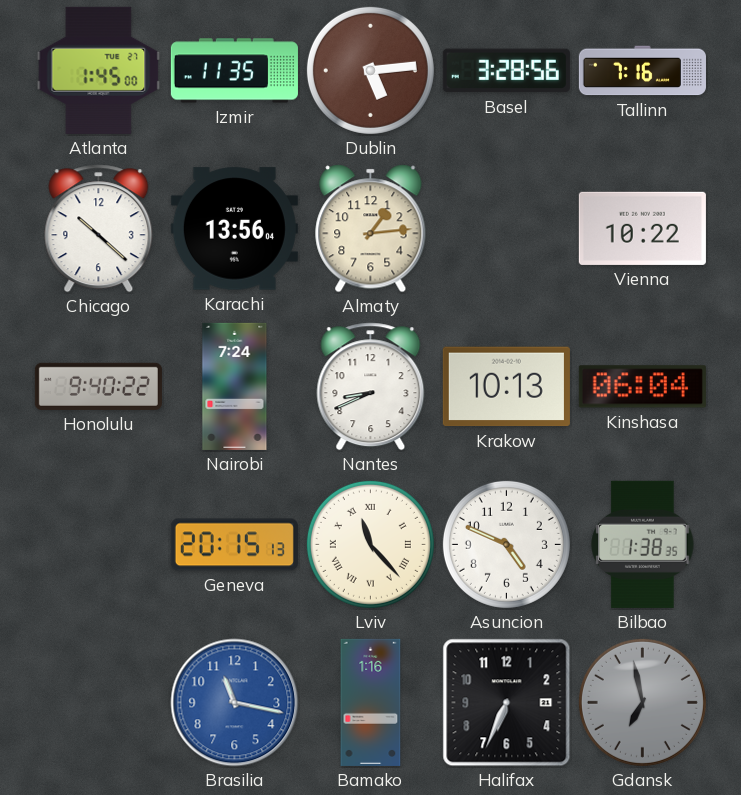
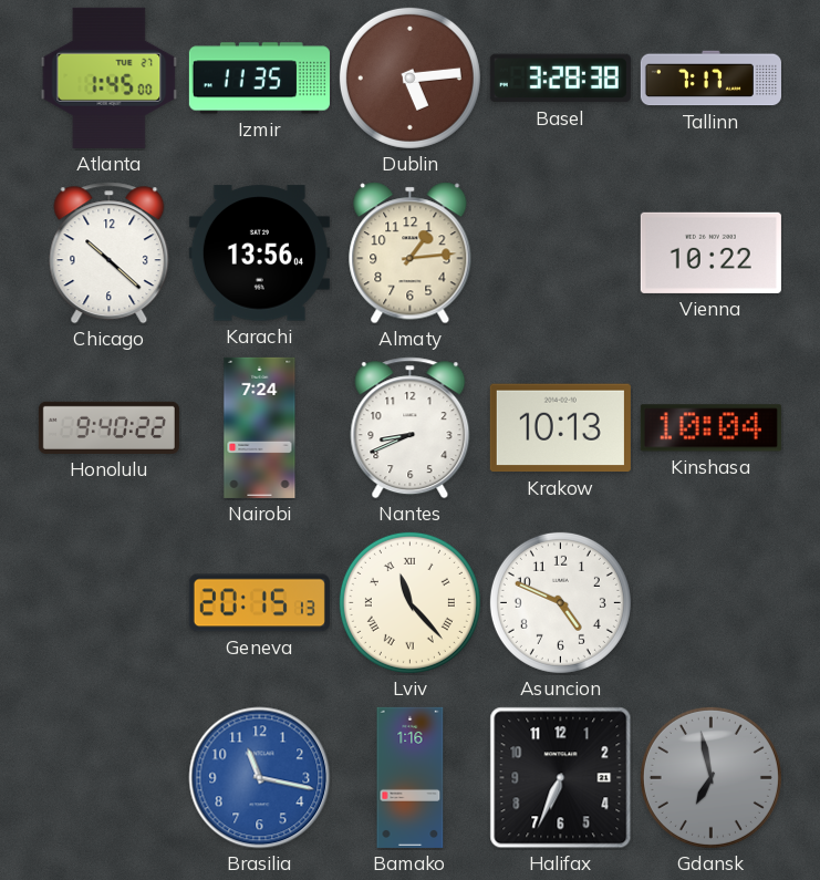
Basel: 3:28:56 -> 3:28:38
Tallinn: 7:16 -> 7:17
Kinshasa: 06:04 -> 10:04
Bilbao: 1:38 -> none
